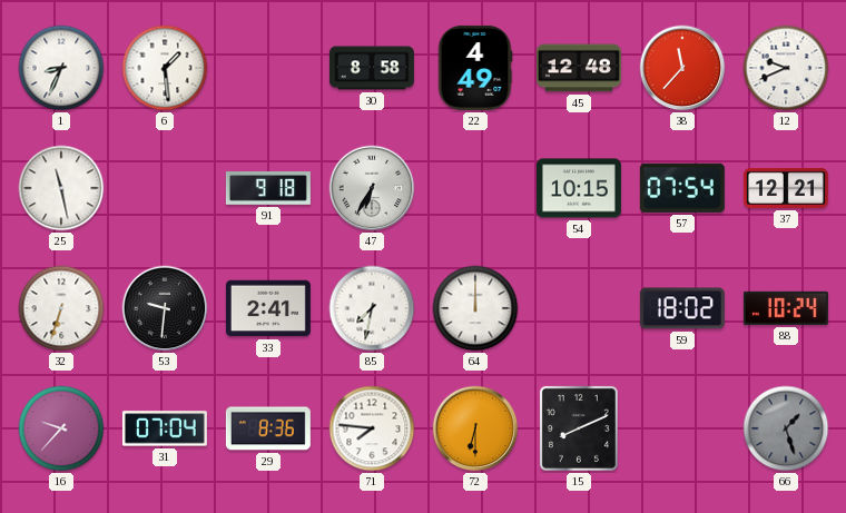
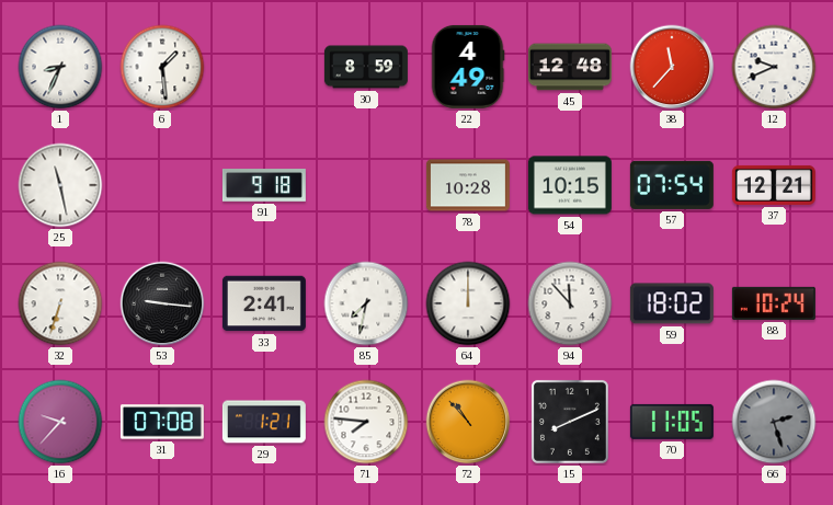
30: 8:58 -> 8:59
47: 6:35 -> none
78: none -> 10:28
53: 9:31 -> 9:16
94: none -> 11:53
31: 07:04 -> 07:08
29: 8:36 -> 1:21
72: 6:30 -> 10:53
70: none -> 11:05
66: 1:27 -> 2:27
